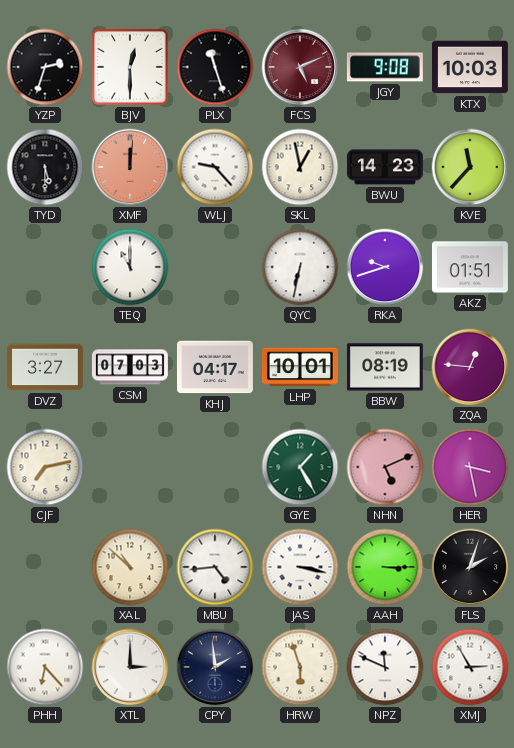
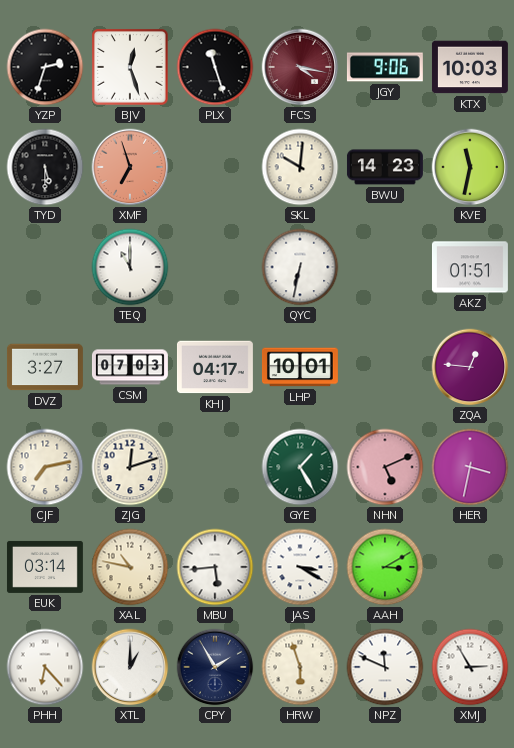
BJV: 12:30 -> 12:27
FCS: 5:11 -> 4:17
JGY: 9:08 -> 9:06
XMF: 12:01 -> 6:57
WLJ: 9:23 -> none
SKL: 12:58 -> 10:01
KVE: 11:37 -> 11:32
RKA: 9:42 -> none
BBW: 08:19 -> none
ZJG: none -> 12:12
HER: 3:28 -> 3:32
EUK: none -> 03:14
XAL: 10:52 -> 10:47
MBU: 4:44 -> 5:44
JAS: 3:17 -> 3:20
AAH: 3:15 -> 3:10
FLS: 2:03 -> none
XTL: 3:00 -> 1:00
CPY: 1:59 -> 1:55
